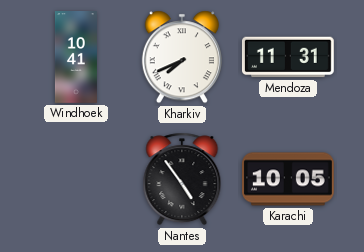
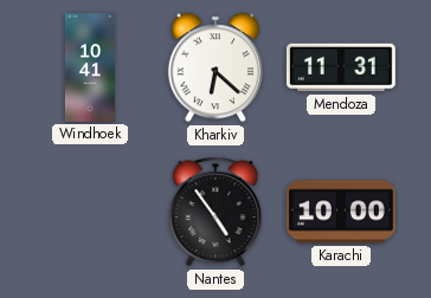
Kharkiv: 7:41 -> 6:22
Karachi: 10:05 -> 10:00
